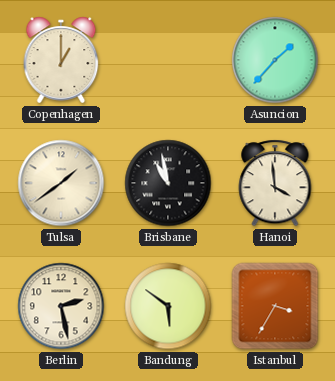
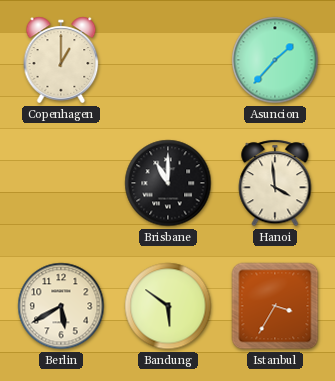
Tulsa: 1:39 -> none
Brisbane: 10:58 -> 11:00
Berlin: 2:28 -> 5:40
